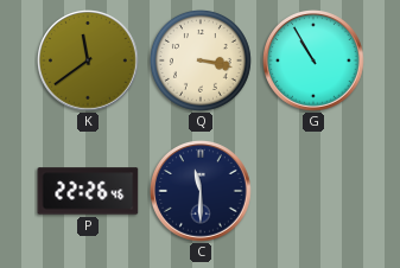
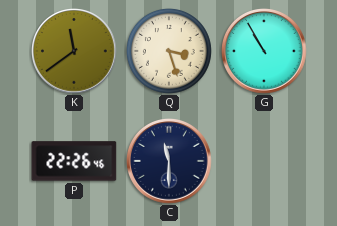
Q: 3:17 -> 3:27
